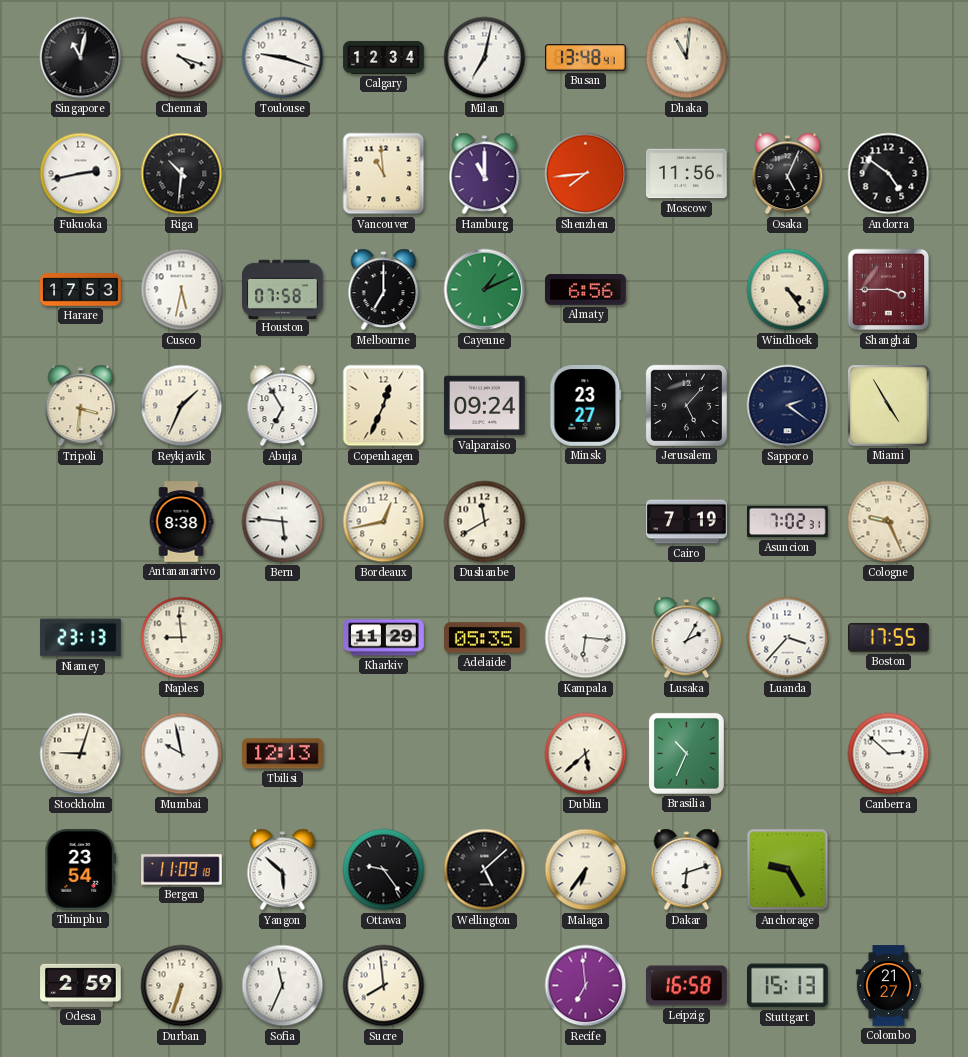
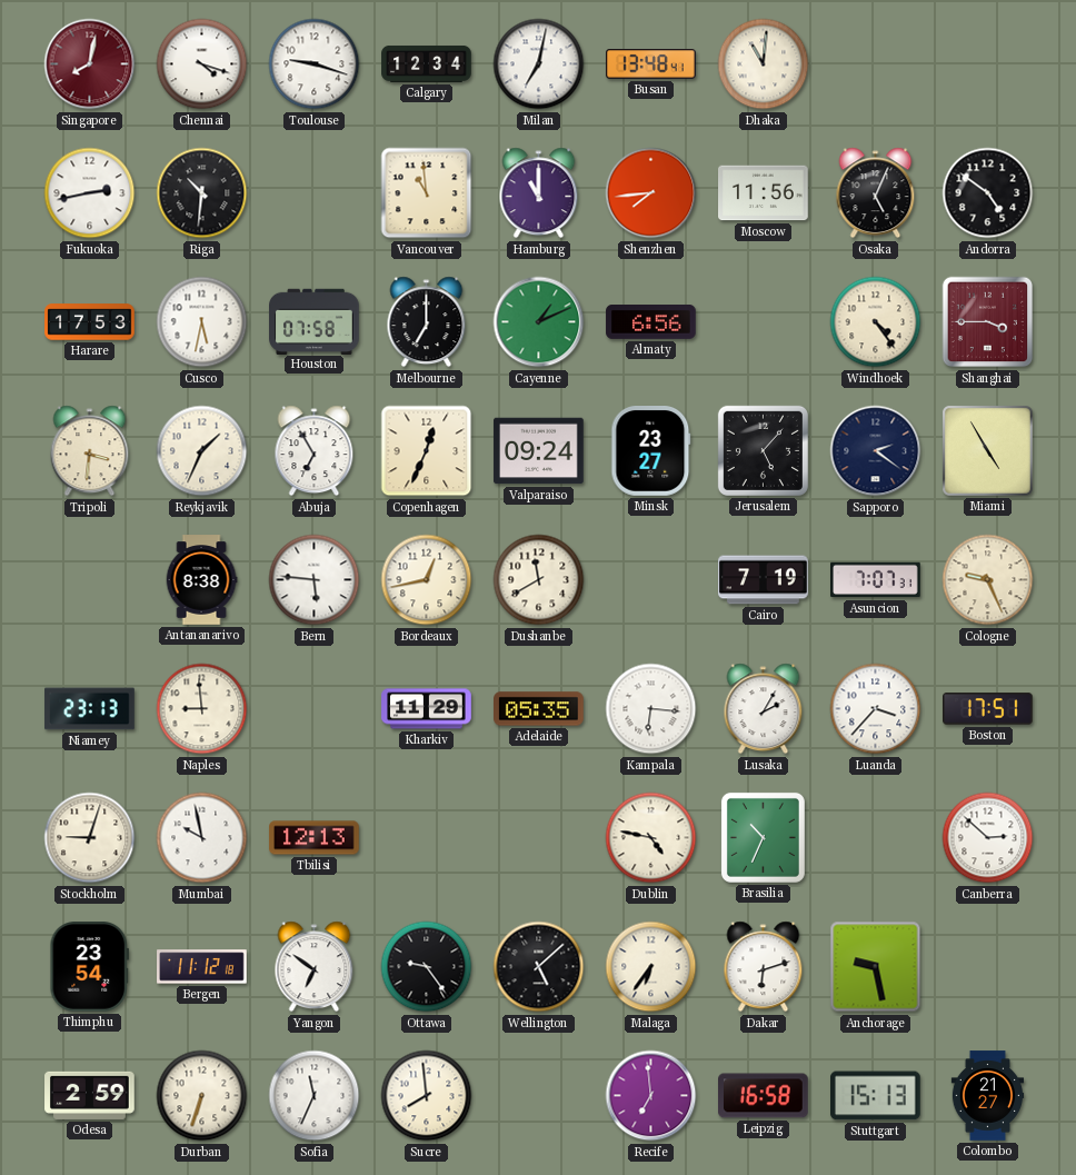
Singapore: 11:02 -> 8:02
Singapore dial: black -> burgundy
Asuncion: 7:02 -> 7:07
Boston: 17:55 -> 17:51
Dublin: 5:38 -> 4:47
Bergen: 11:09 -> 11:12
Yangon: 5:52 -> 6:51
Anchorage: 9:25 -> 9:28
